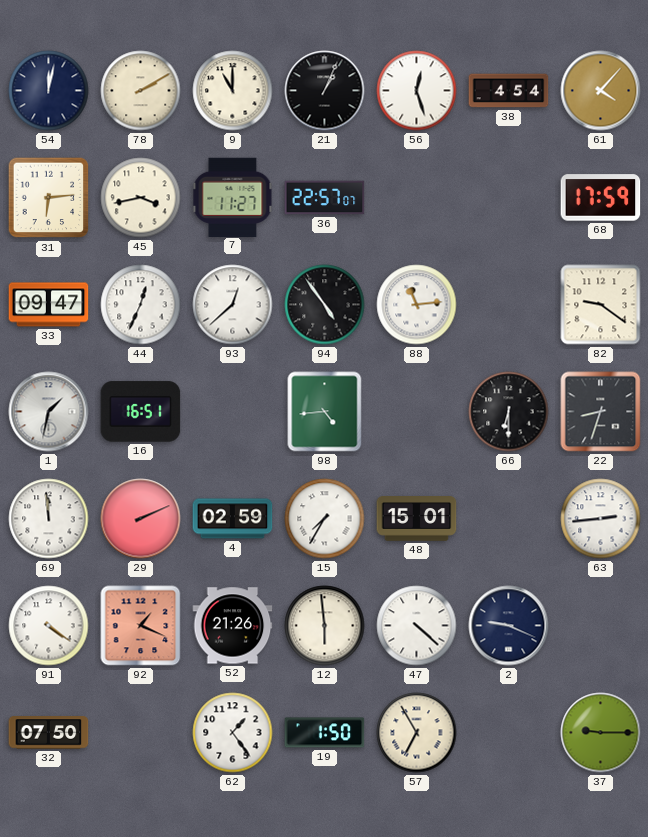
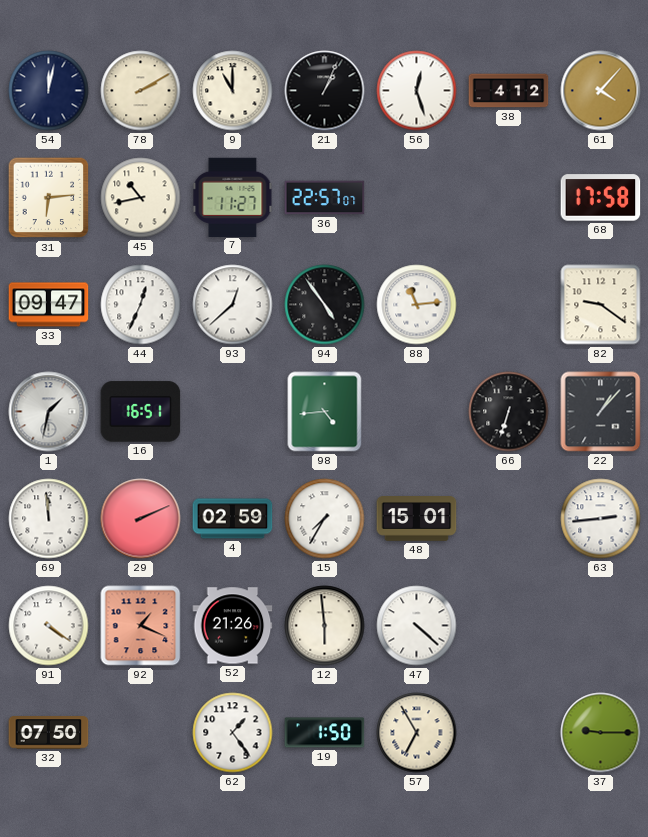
38: 4:54 -> 4:12
45: 3:43 -> 10:43
68: 17:59 -> 17:58
66: 6:30 -> 6:33
22: 8:33 -> 1:07
2: 9:19 -> none
